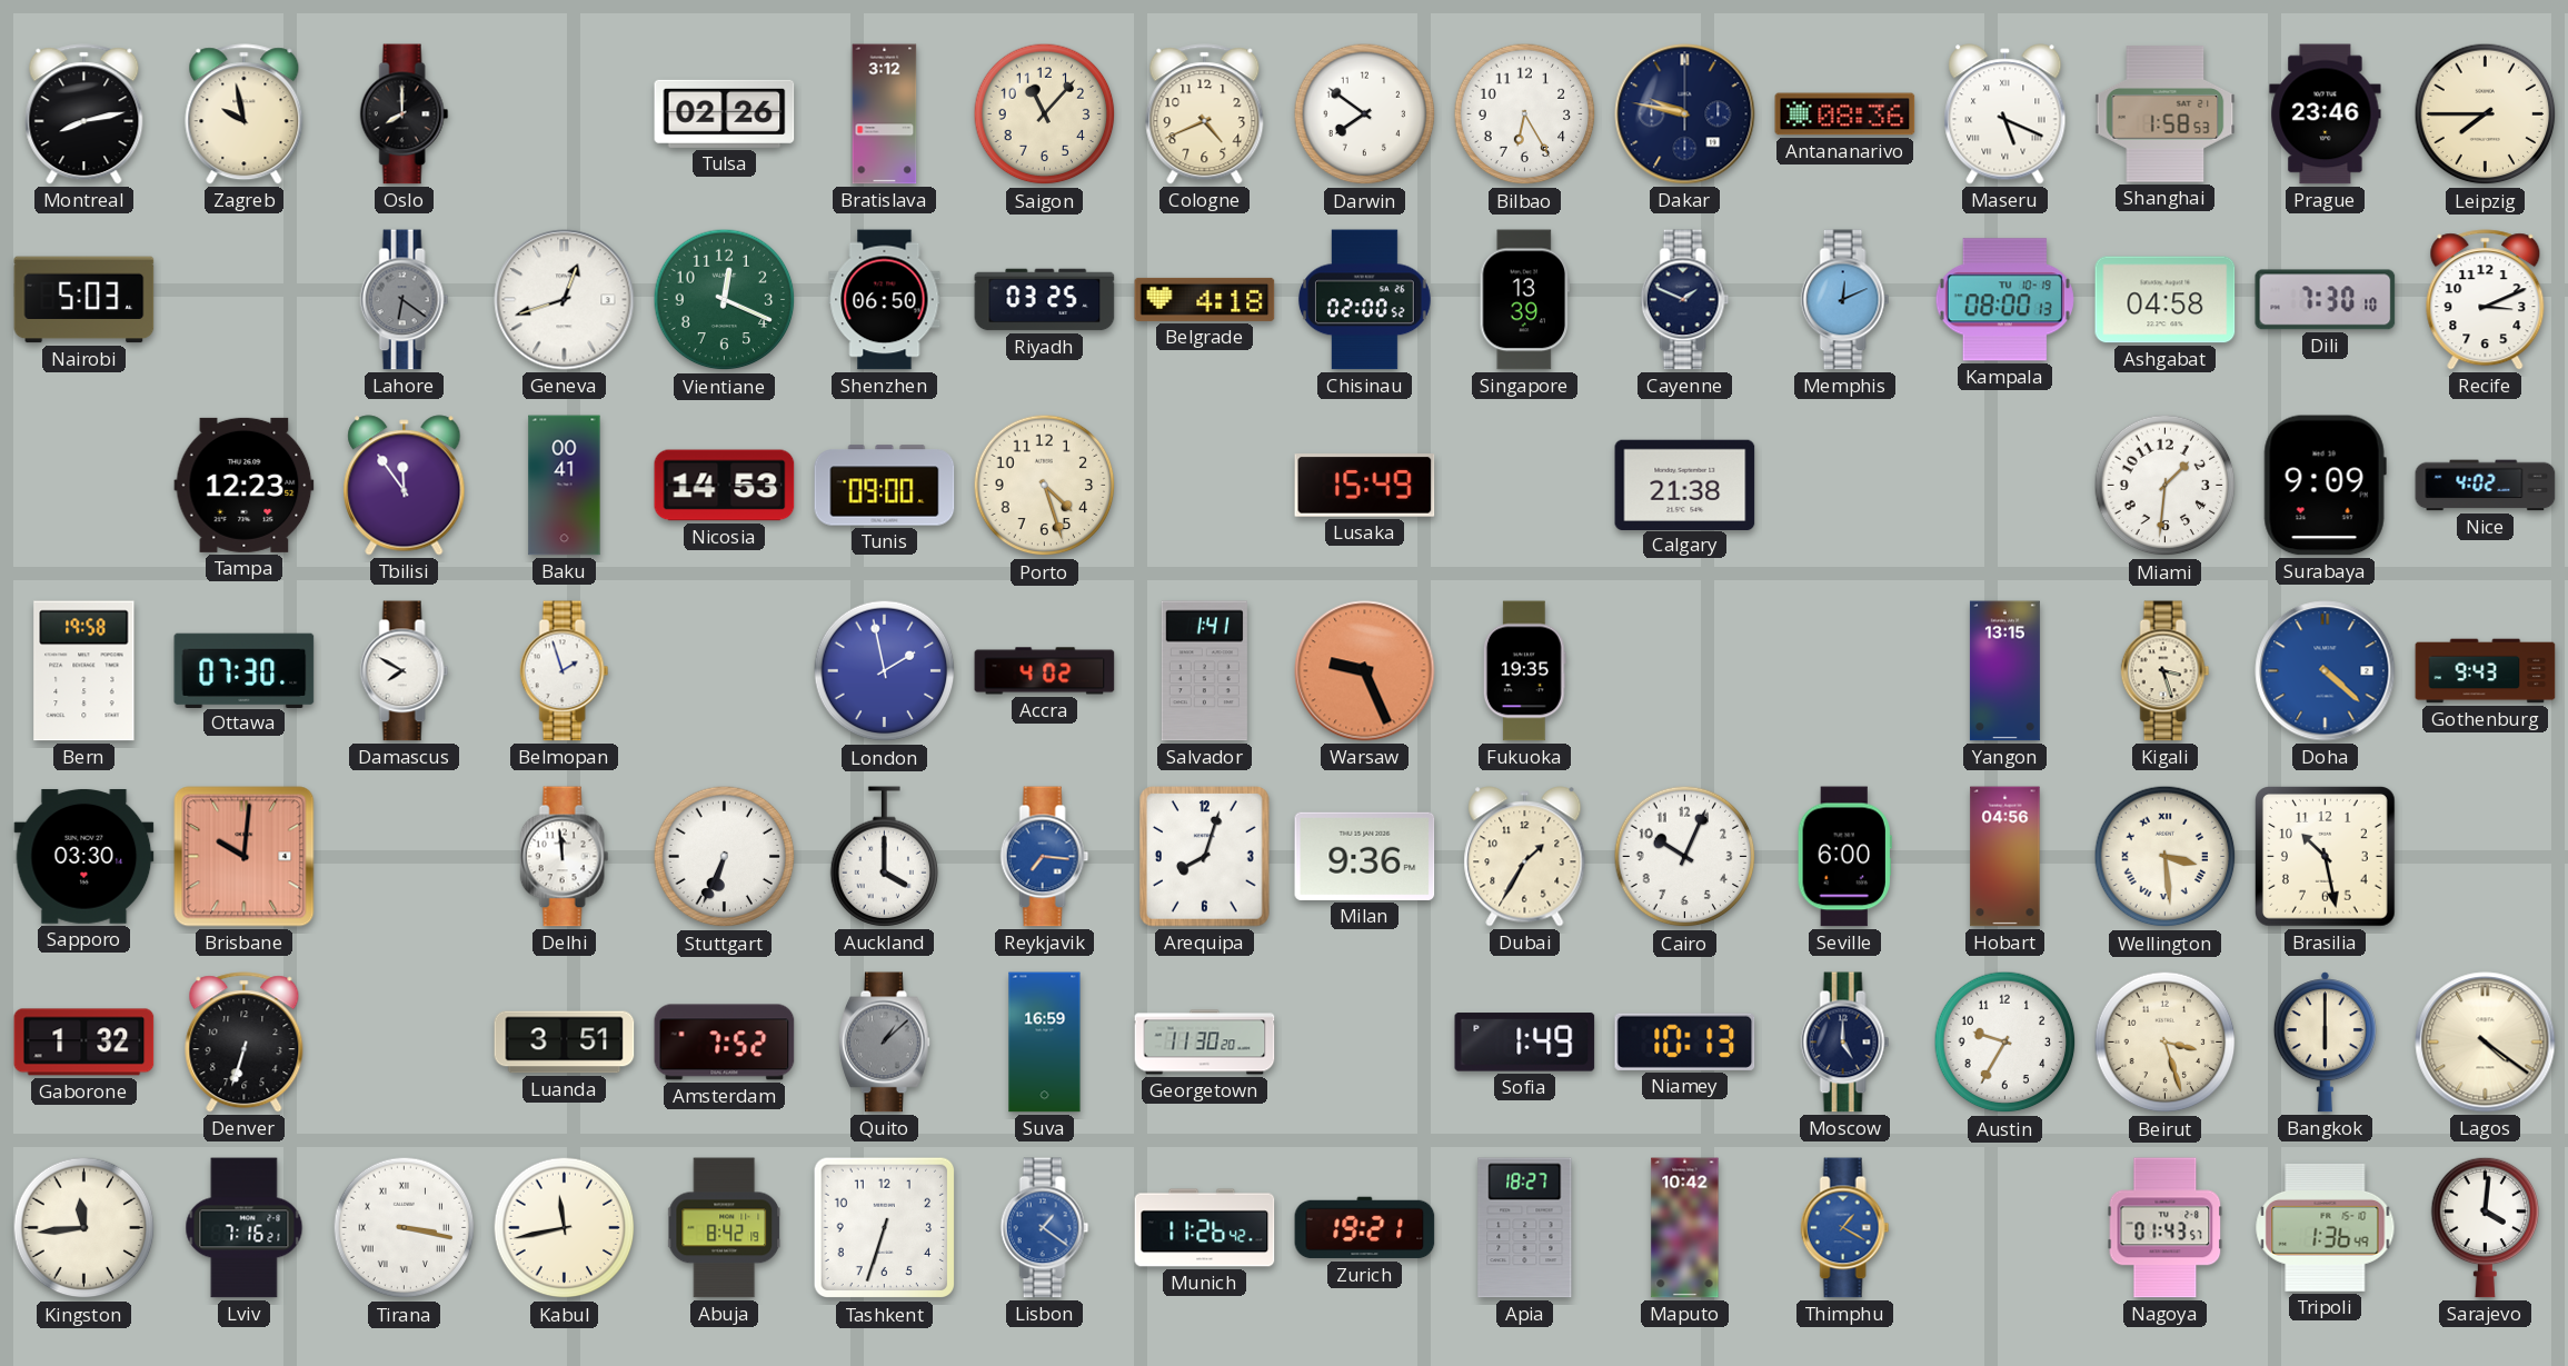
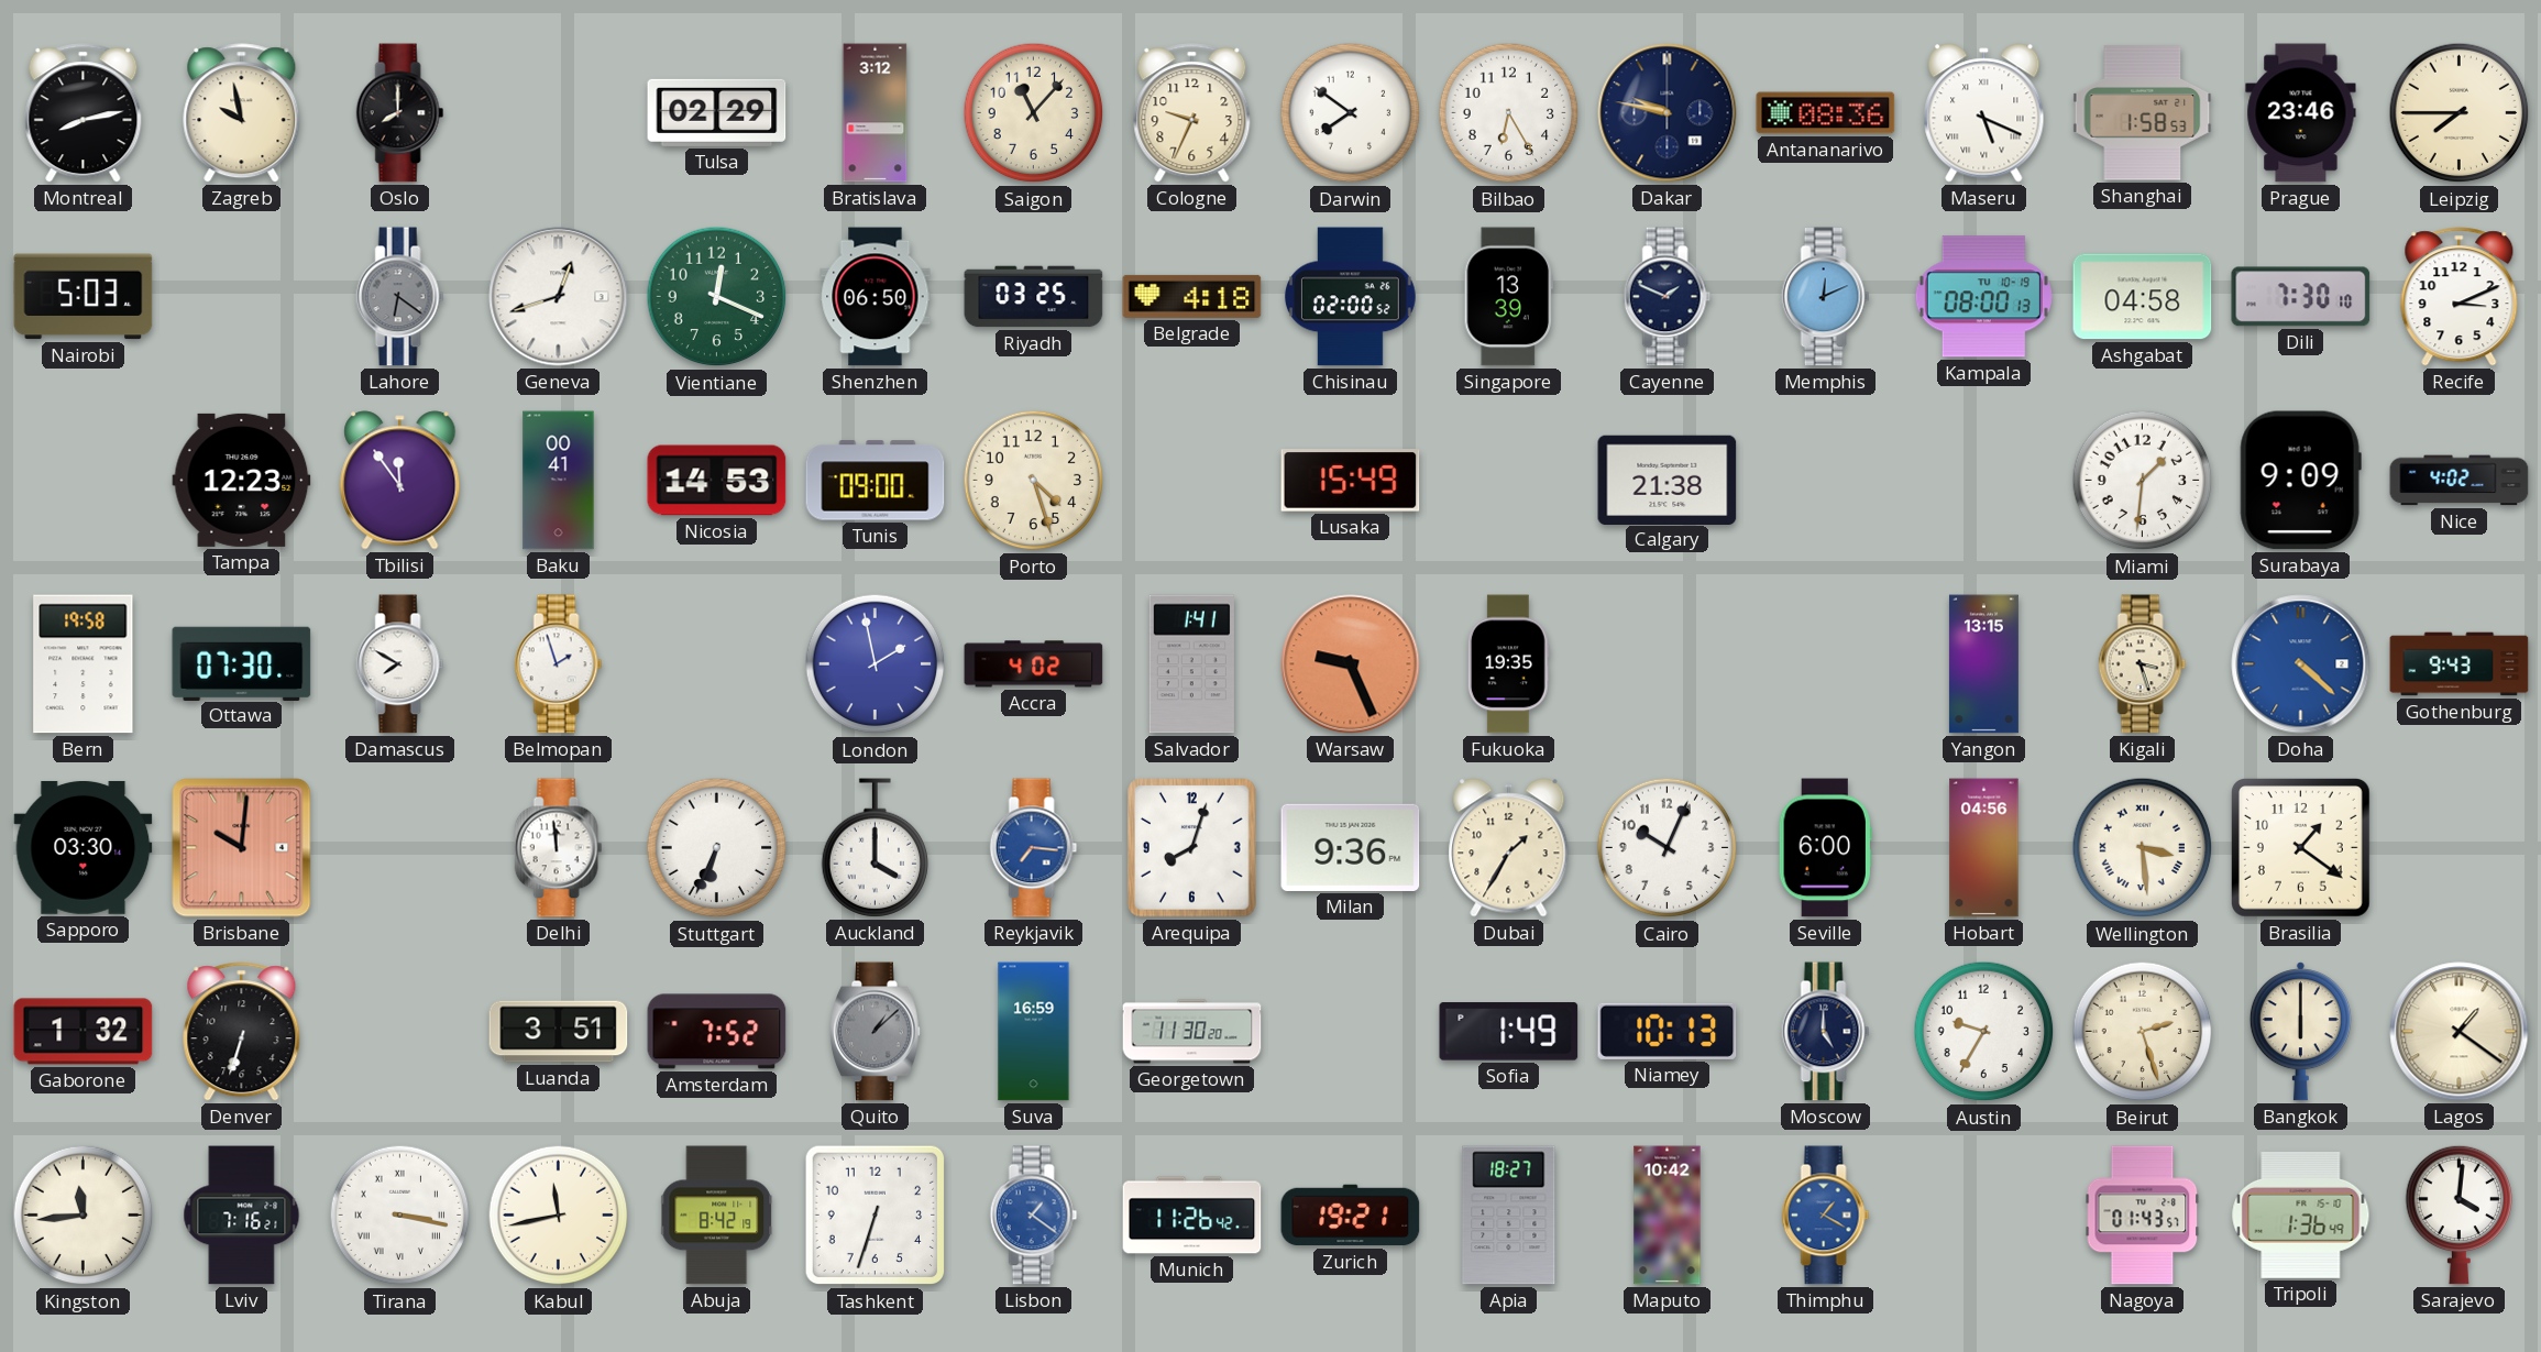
Tulsa: 02:26 -> 02:29
Cologne: 4:41 -> 9:34
Brasilia: 10:28 -> 1:21
Beirut: 3:27 -> 2:27
Lagos: 4:21 -> 1:21
